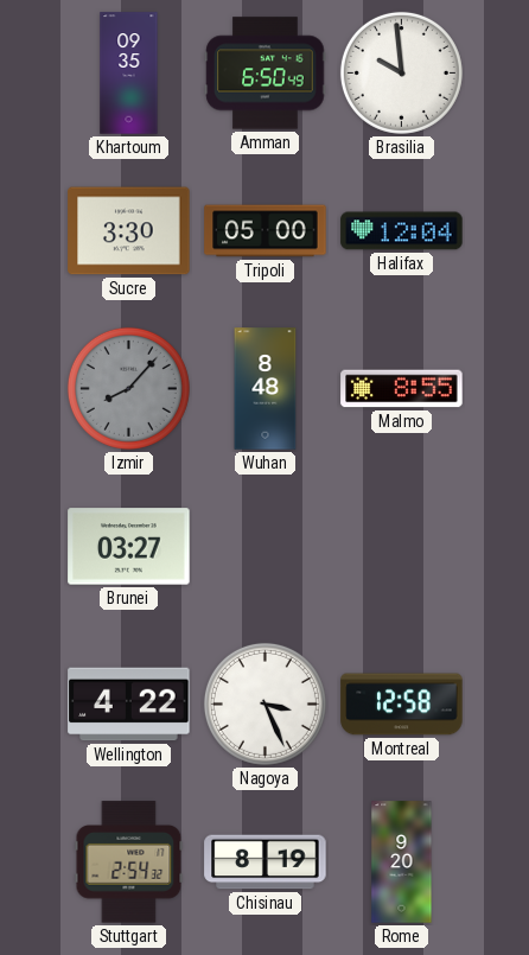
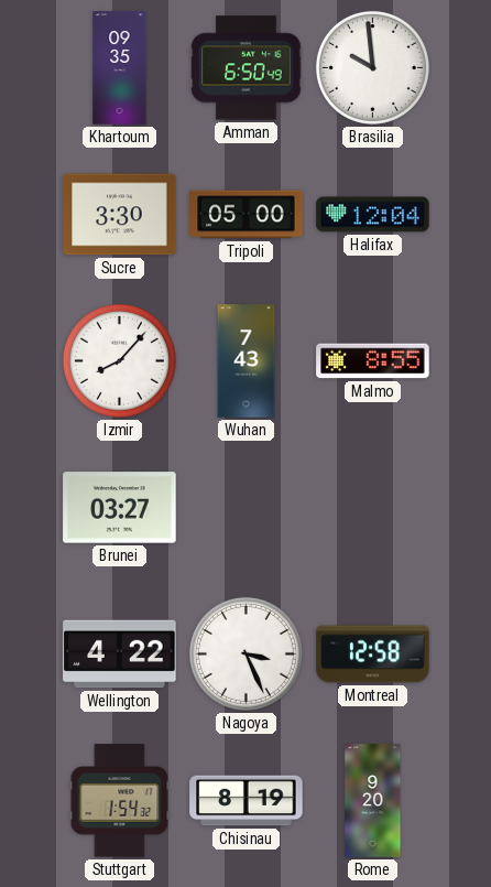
Izmir dial: grey -> white
Wuhan: 8:48 -> 7:43
Stuttgart: 2:54 -> 1:54
